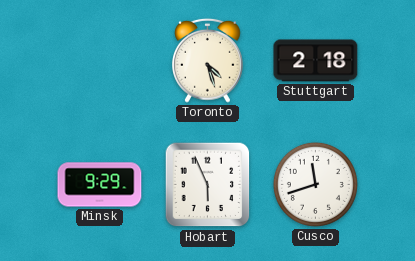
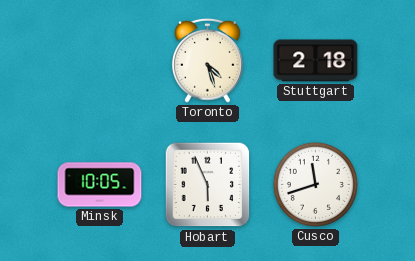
Minsk: 9:29 -> 10:05
